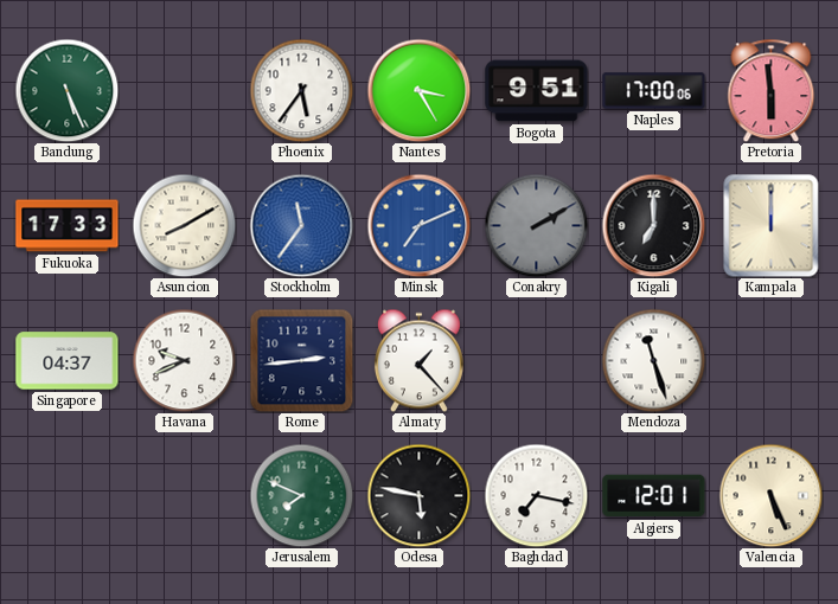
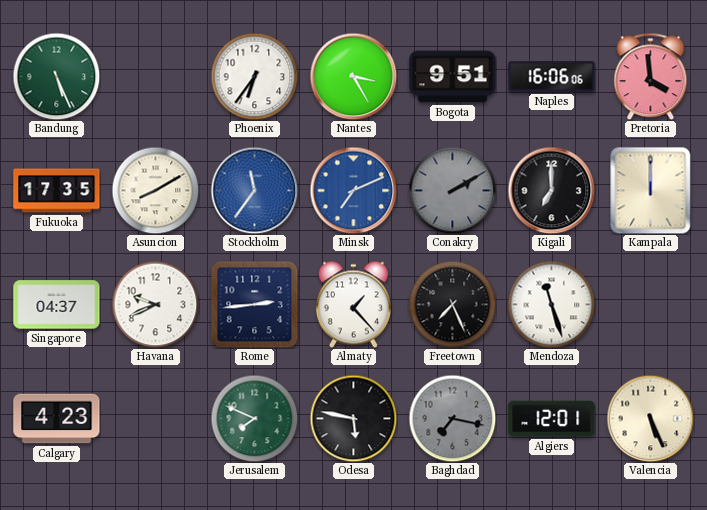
Phoenix: 5:36 -> 6:36
Naples: 17:00 -> 16:06
Pretoria: 5:59 -> 3:59
Fukuoka: 17:33 -> 17:35
Freetown: none -> 7:26
Calgary: none -> 4:23
Baghdad dial: white -> grey
